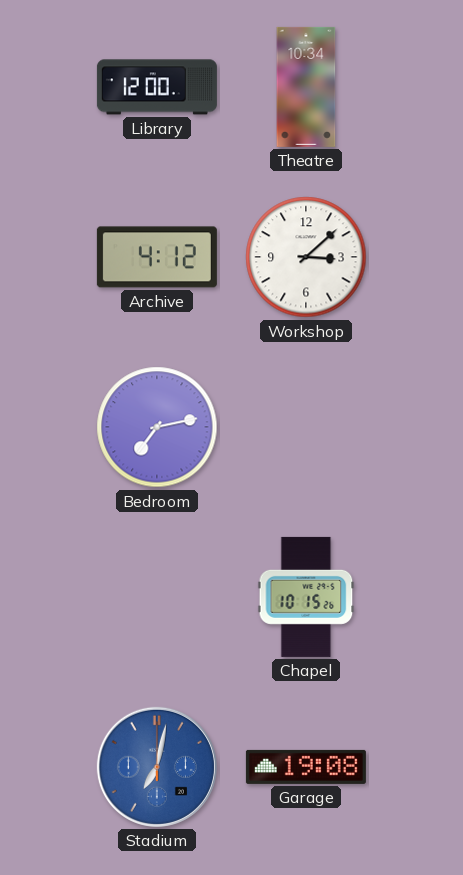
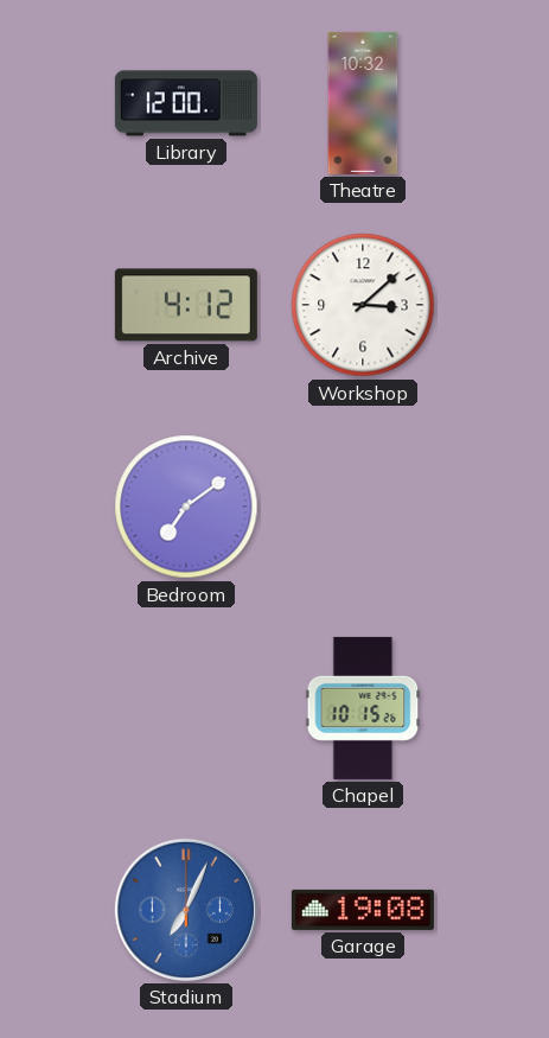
Theatre: 10:34 -> 10:32
Bedroom: 7:13 -> 7:09
Stadium: 7:02 -> 7:04
